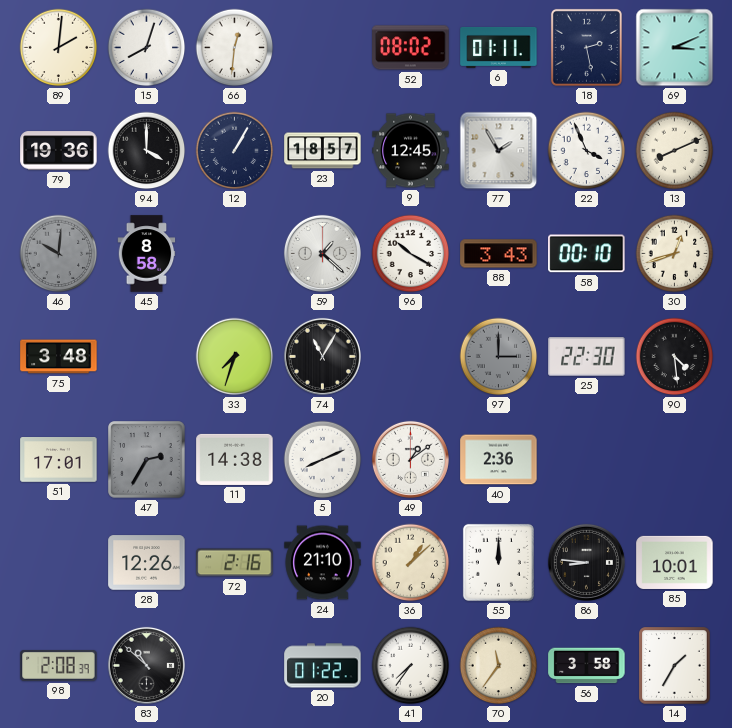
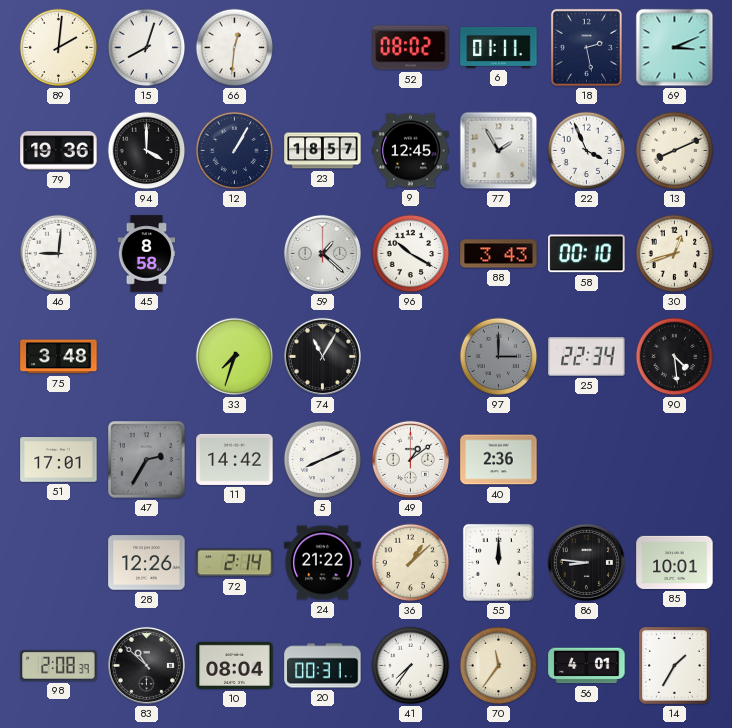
46: 10:01 -> 9:01
46 dial: grey -> white
25: 22:30 -> 22:34
11: 14:38 -> 14:42
72: 2:16 -> 2:14
24: 21:10 -> 21:22
10: none -> 08:04
20: 01:22 -> 00:31
56: 3:58 -> 4:01
